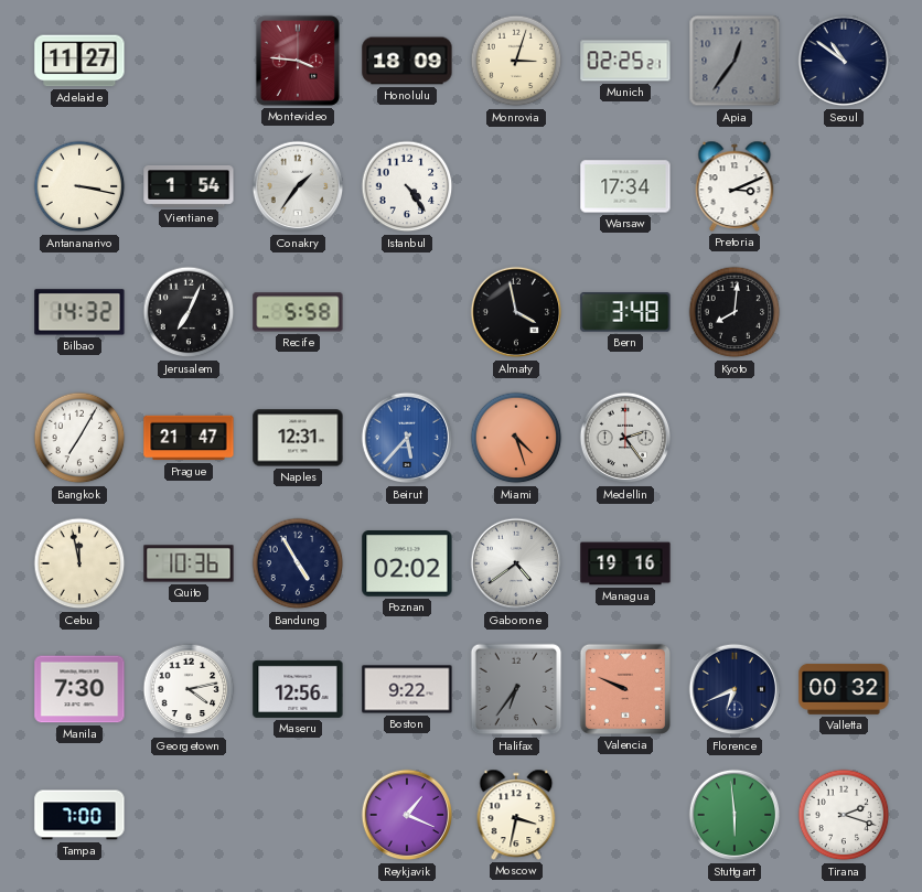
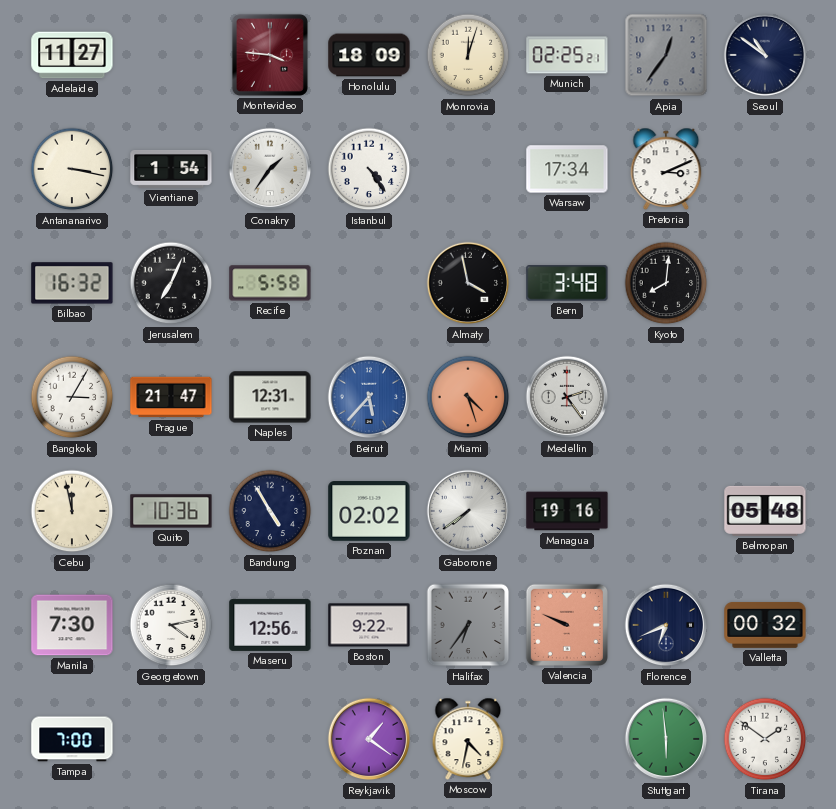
Monrovia: 3:03 -> 12:03
Bilbao: 14:32 -> 16:32
Bangkok: 7:05 -> 3:05
Gaborone: 4:39 -> 7:39
Belmopan: none -> 05:48
Reykjavik: 1:19 -> 1:21
Moscow: 3:32 -> 4:32
Tirana: 2:18 -> 1:51
